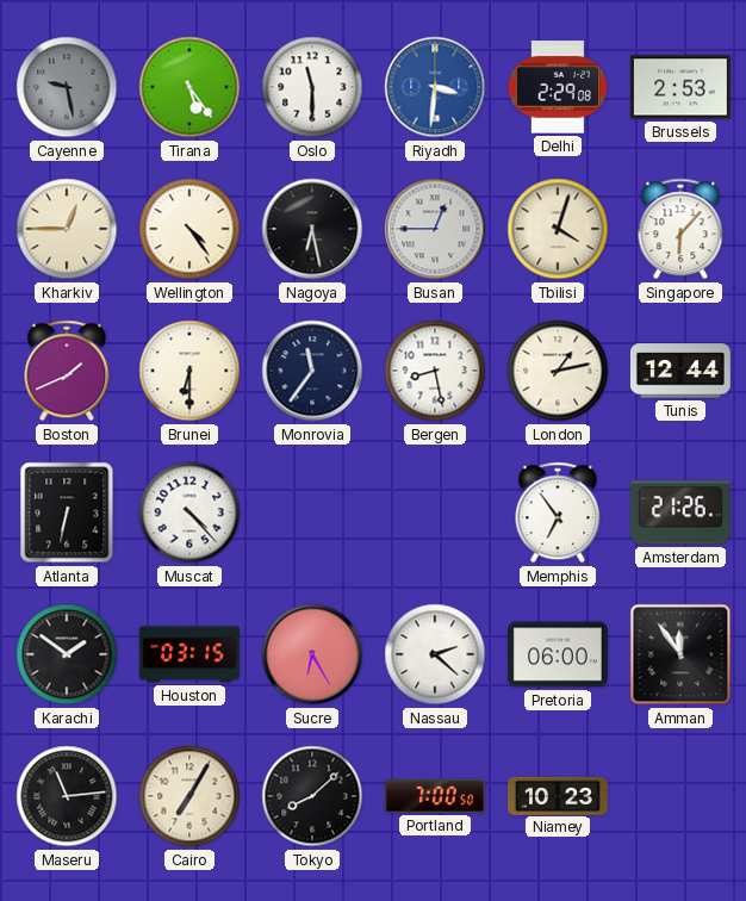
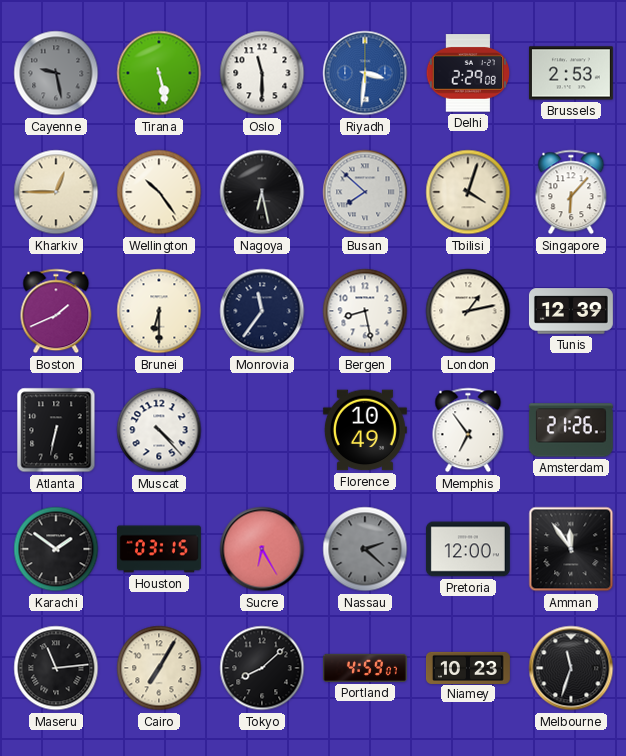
Tirana: 5:24 -> 5:28
Wellington: 4:24 -> 10:24
Busan: 12:45 -> 7:52
Tunis: 12:44 -> 12:39
Florence: none -> 10:49
Nassau dial: white -> grey
Pretoria: 06:00 -> 12:00
Portland: 7:00 -> 4:59
Melbourne: none -> 11:33
